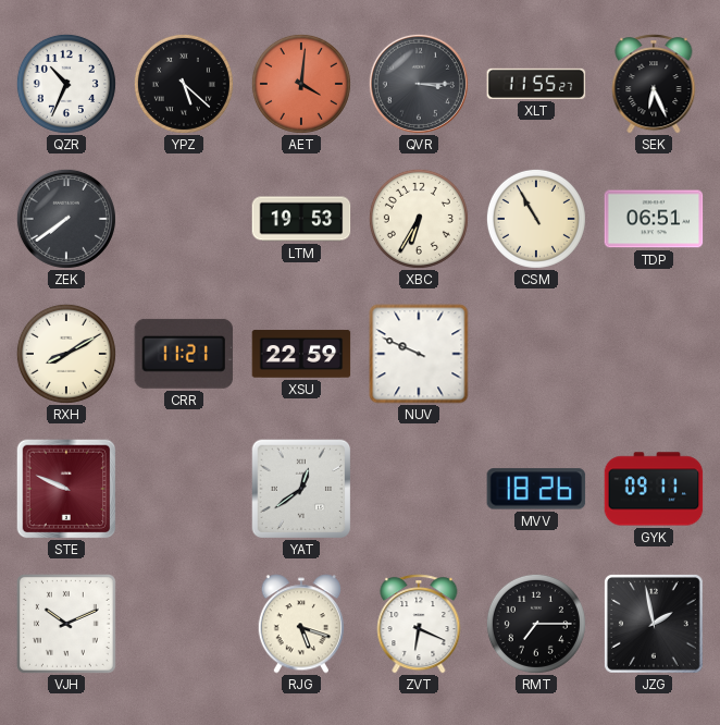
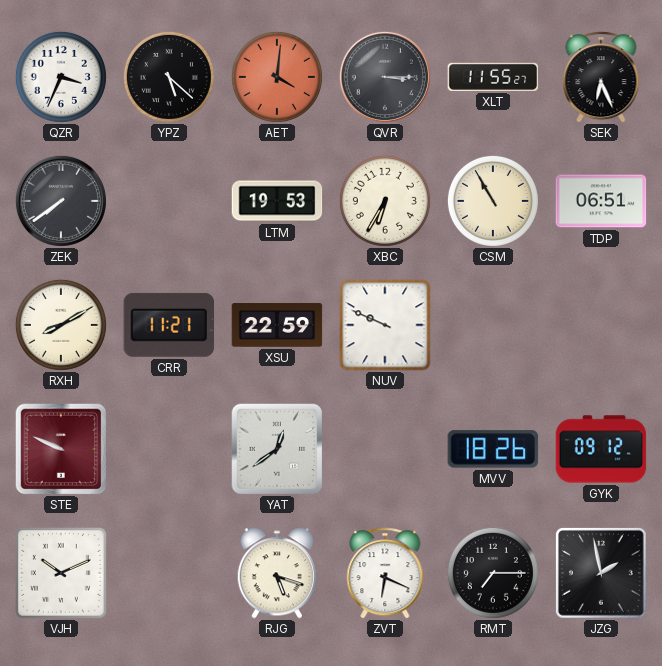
QZR: 10:34 -> 3:34
GYK: 09:11 -> 09:12
